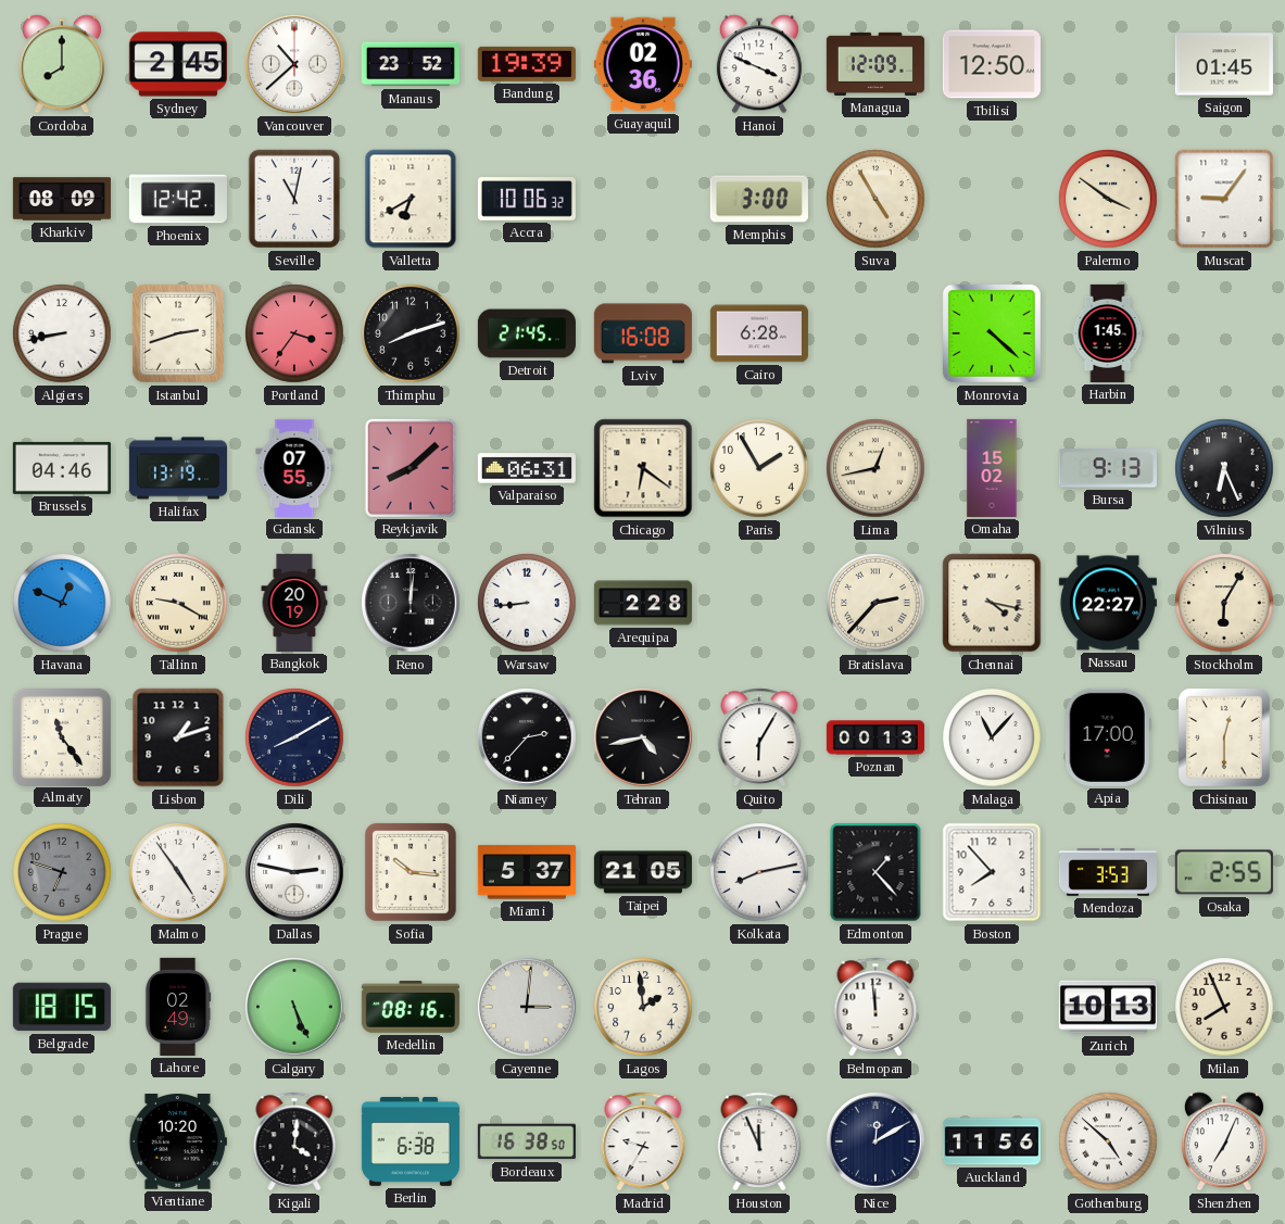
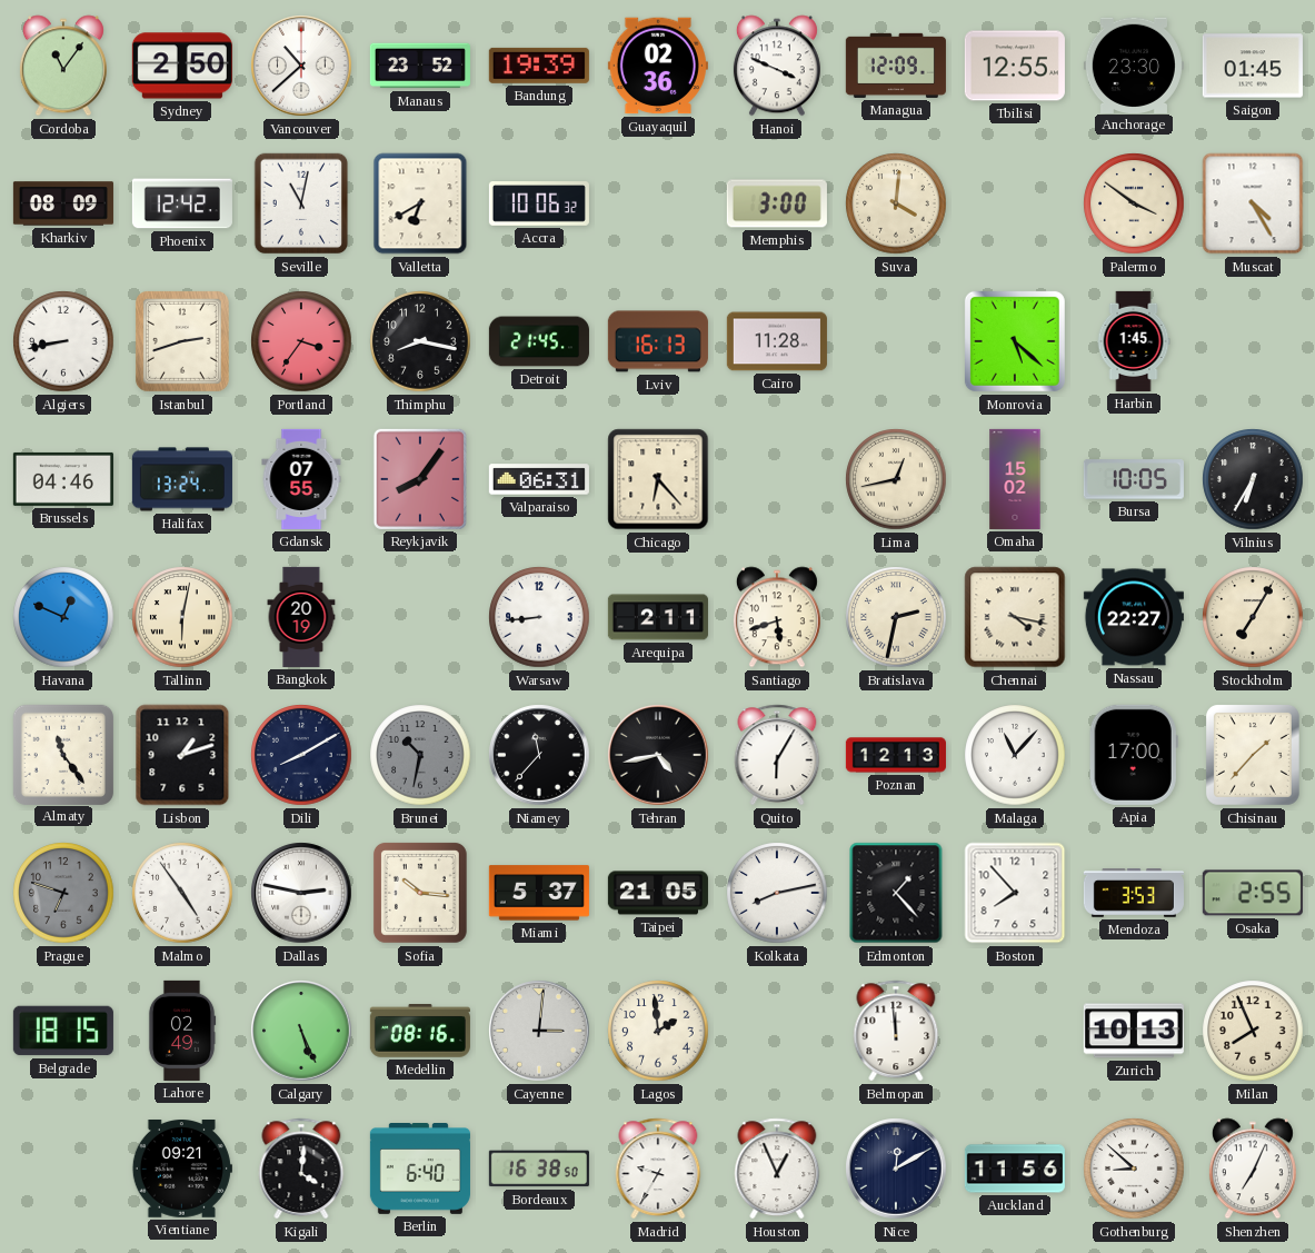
Cordoba: 8:00 -> 11:06
Sydney: 2:45 -> 2:50
Tbilisi: 12:50 -> 12:55
Anchorage: none -> 23:30
Suva: 4:55 -> 4:01
Muscat: 9:06 -> 4:25
Thimphu: 8:12 -> 8:17
Lviv: 16:08 -> 16:13
Cairo: 6:28 -> 11:28
Monrovia: 4:22 -> 5:22
Halifax: 13:19 -> 13:24
Reykjavik: 8:08 -> 8:06
Chicago: 6:21 -> 6:23
Paris: 1:55 -> none
Bursa: 9:13 -> 10:05
Vilnius: 6:26 -> 6:35
Tallinn: 9:20 -> 6:02
Reno: 12:01 -> none
Arequipa: 2:28 -> 2:11
Santiago: none -> 5:42
Bratislava: 2:37 -> 2:32
Stockholm: 6:05 -> 7:05
Brunei: none -> 10:32
Niamey: 2:37 -> 11:37
Poznan: 00:13 -> 12:13
Chisinau: 12:30 -> 1:37
Vientiane: 10:20 -> 09:21
Berlin: 6:38 -> 6:40
Houston: 11:56 -> 12:56
Gothenburg: 4:52 -> 8:52
